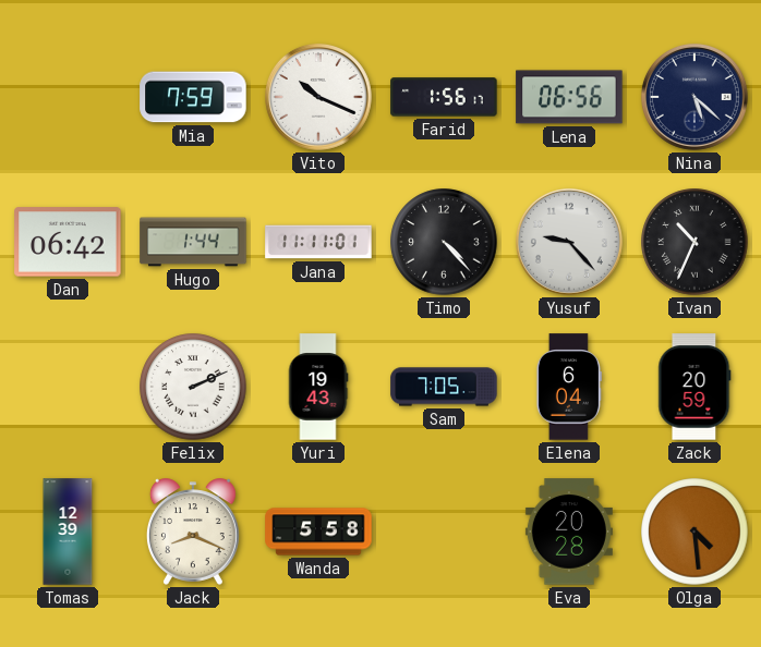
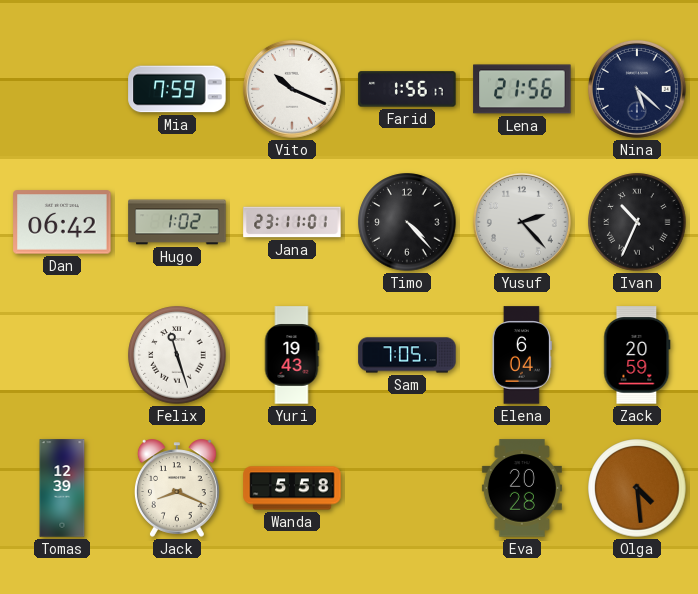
Lena: 06:56 -> 21:56
Hugo: 1:44 -> 1:02
Jana: 11:11 -> 23:11
Yusuf: 9:23 -> 2:23
Felix: 2:11 -> 11:27
